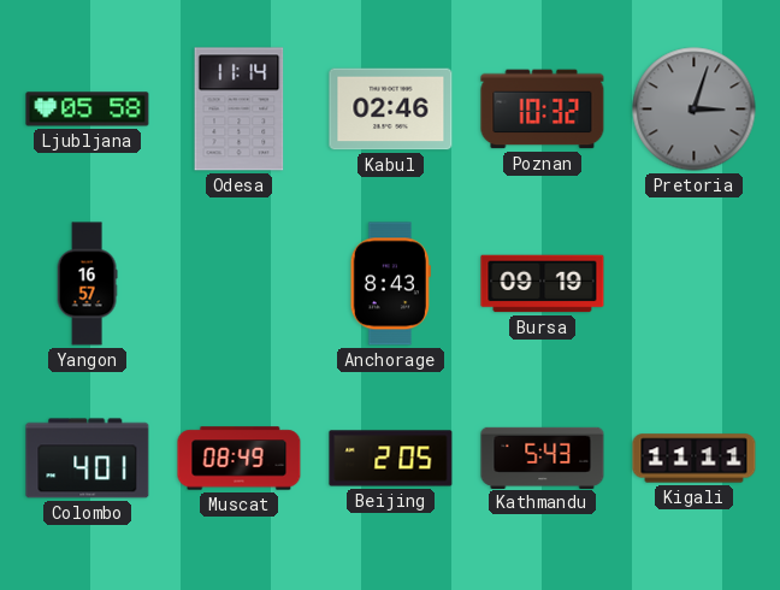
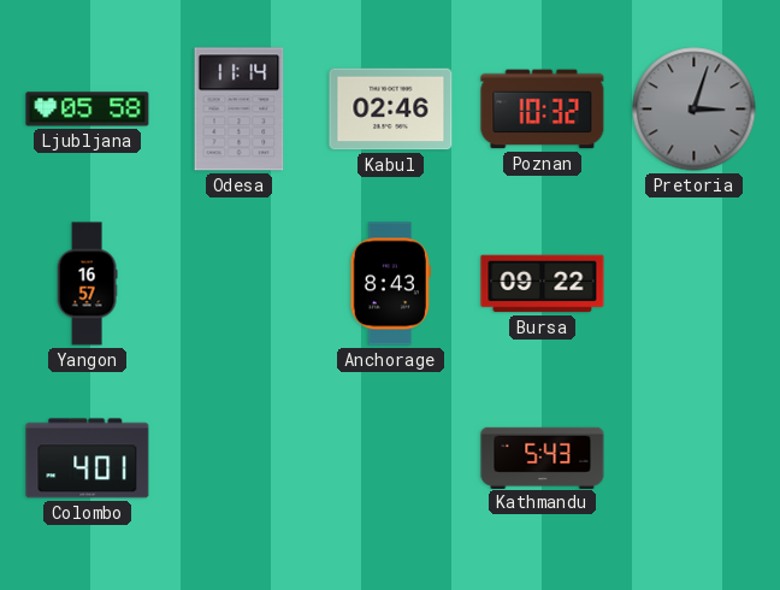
Bursa: 09:19 -> 09:22
Muscat: 08:49 -> none
Beijing: 2:05 -> none
Kigali: 11:11 -> none
